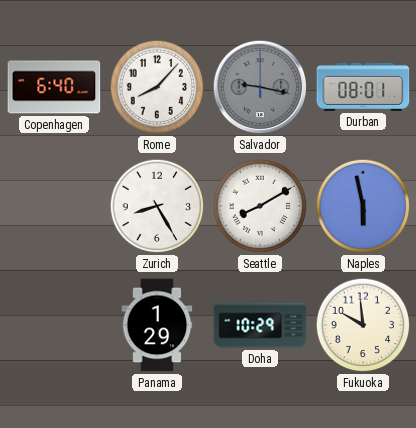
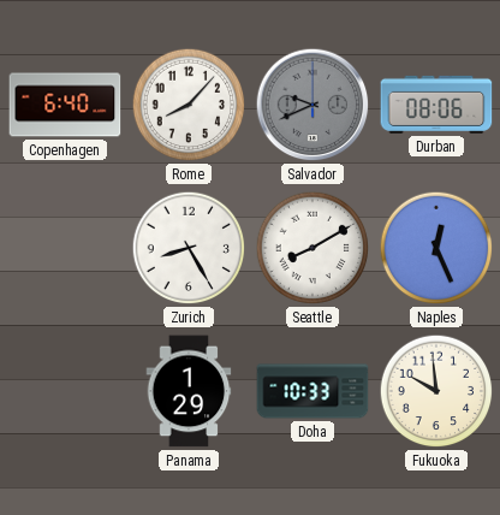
Salvador: 9:17 -> 9:41
Durban: 08:01 -> 08:06
Naples: 5:58 -> 12:26
Doha: 10:29 -> 10:33
